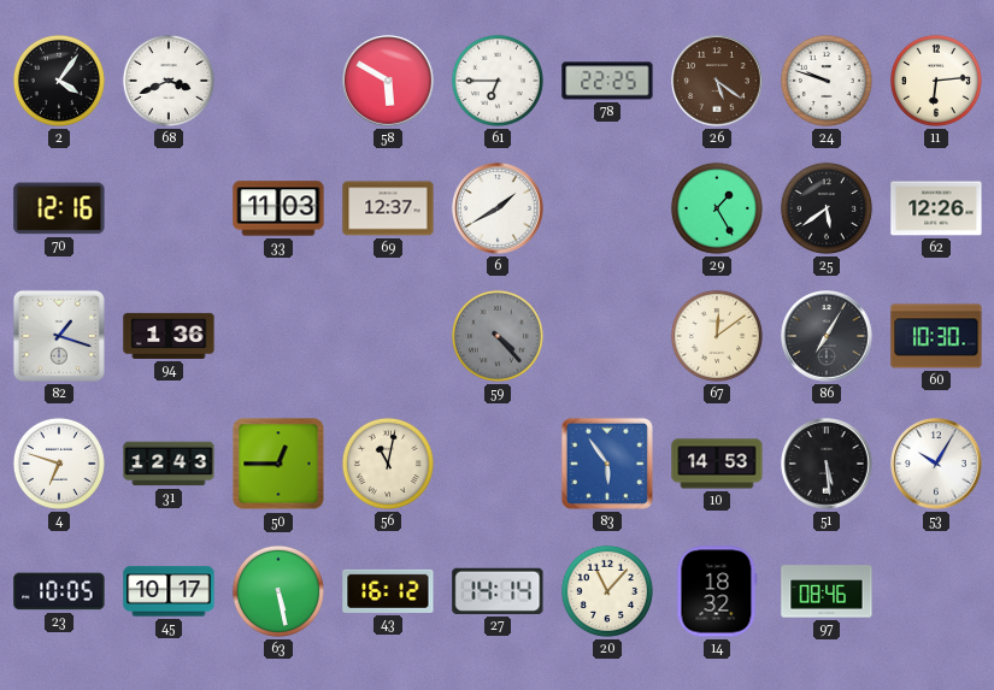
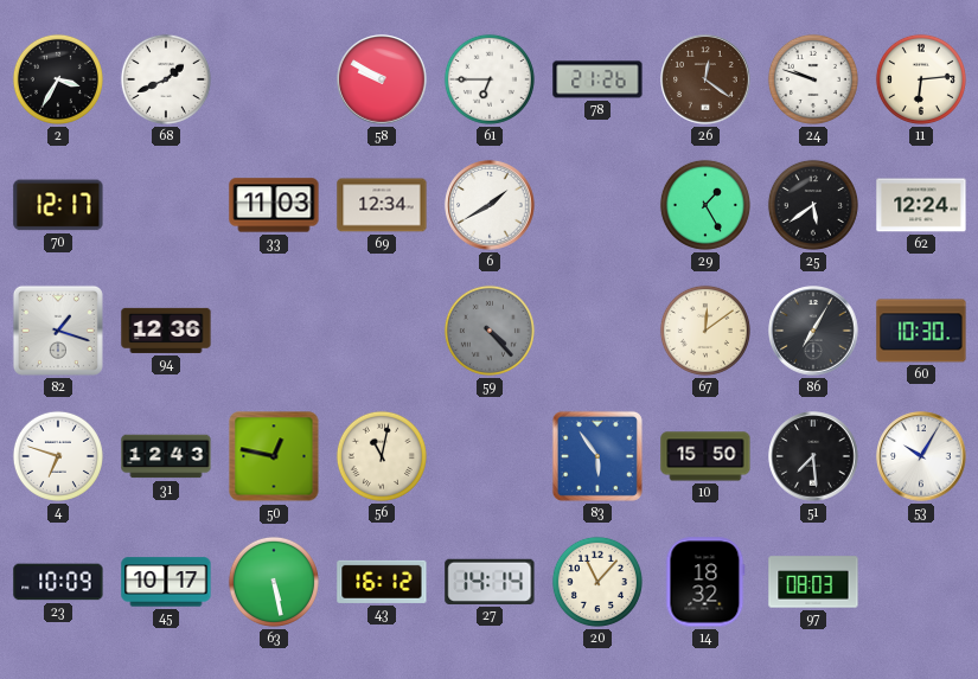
2: 4:06 -> 3:35
68: 3:41 -> 1:41
58: 5:50 -> 9:50
78: 22:25 -> 21:26
26: 5:21 -> 12:21
70: 12:16 -> 12:17
69: 12:37 -> 12:34
62: 12:26 -> 12:24
94: 1:36 -> 12:36
50: 12:45 -> 12:47
10: 14:53 -> 15:50
51: 5:29 -> 7:29
23: 10:05 -> 10:09
97: 08:46 -> 08:03
